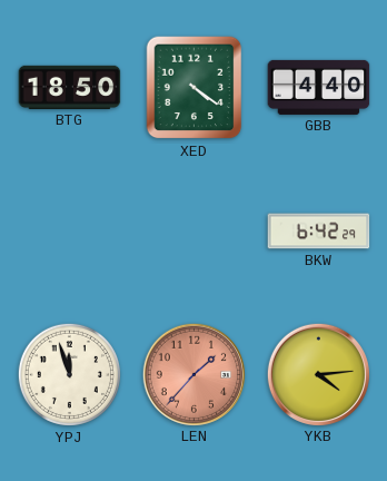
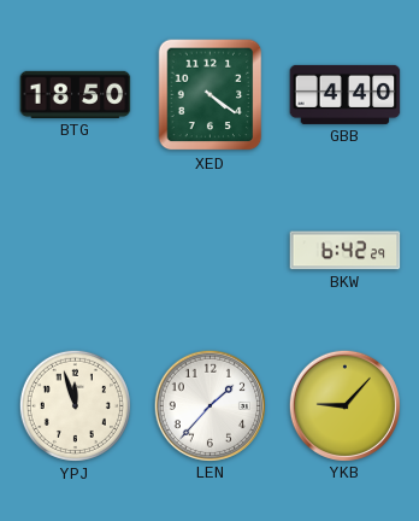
LEN dial: salmon -> white
YKB: 4:14 -> 9:07
